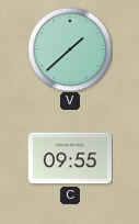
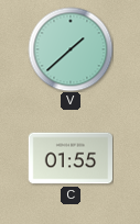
C: 09:55 -> 01:55
